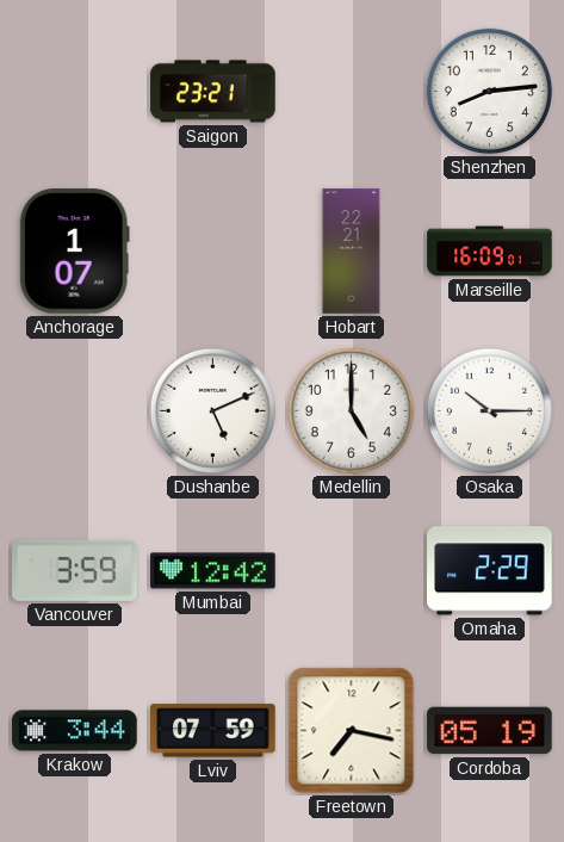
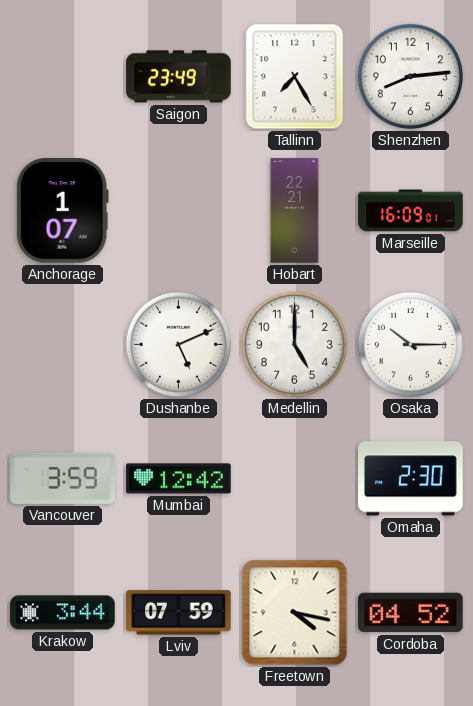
Saigon: 23:21 -> 23:49
Tallinn: none -> 7:25
Omaha: 2:29 -> 2:30
Freetown: 7:17 -> 4:17
Cordoba: 05:19 -> 04:52
